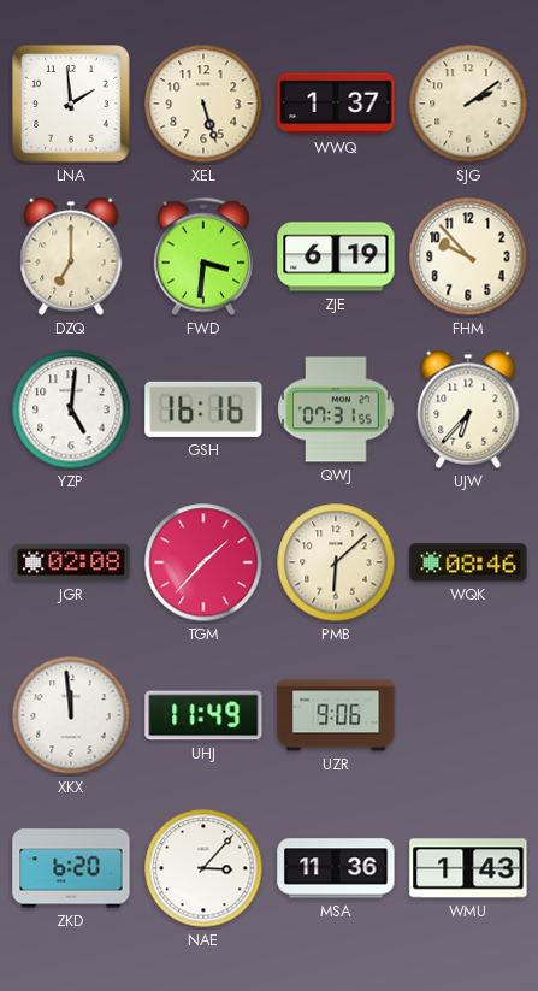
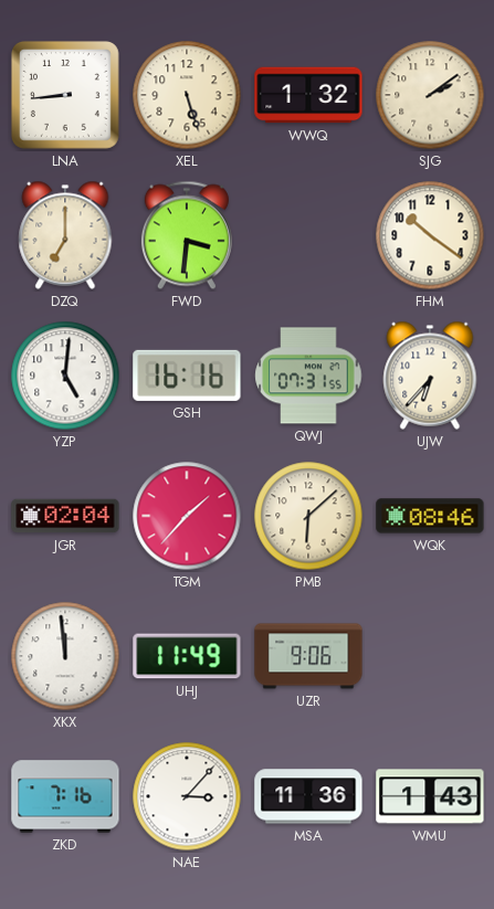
LNA: 1:59 -> 8:44
WWQ: 1:37 -> 1:32
ZJE: 6:19 -> none
FHM: 9:53 -> 10:21
JGR: 02:08 -> 02:04
ZKD: 6:20 -> 7:16
